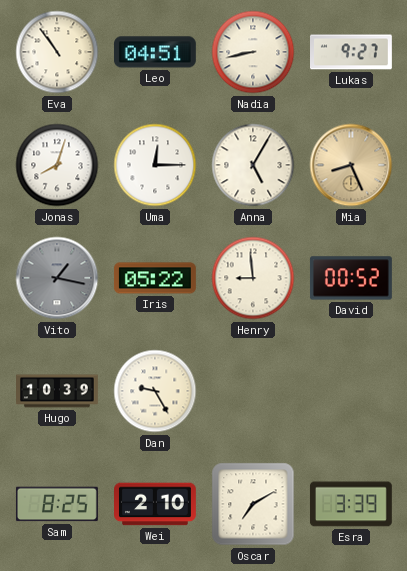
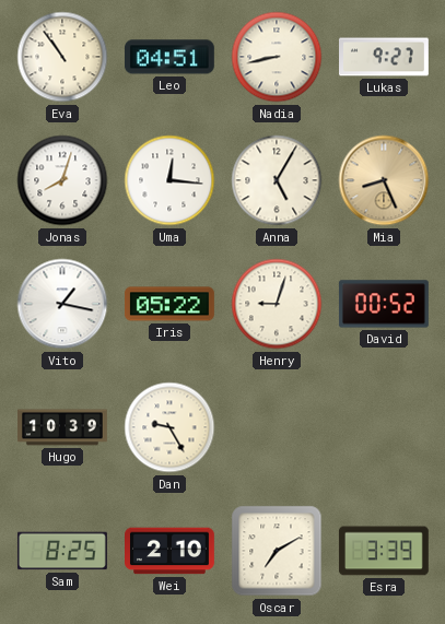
Uma: 12:15 -> 12:16
Vito dial: grey -> white
Henry: 8:59 -> 9:03
